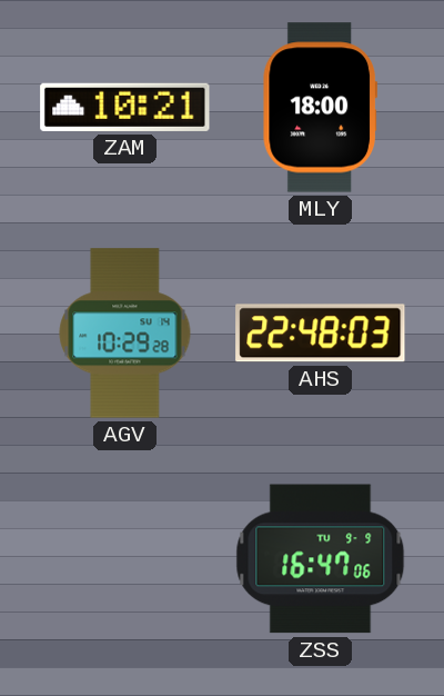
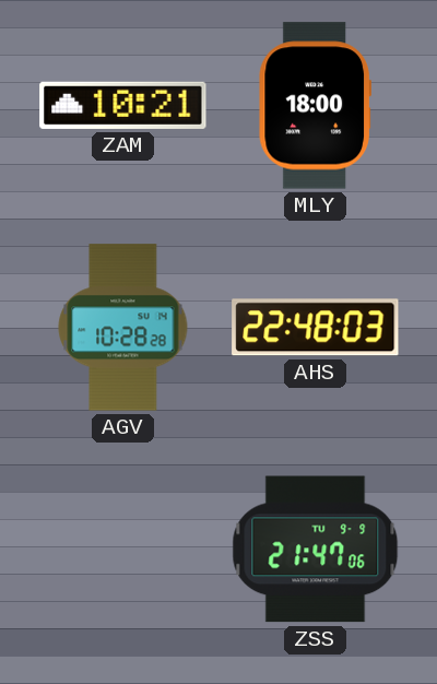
AGV: 10:29 -> 10:28
ZSS: 16:47 -> 21:47
